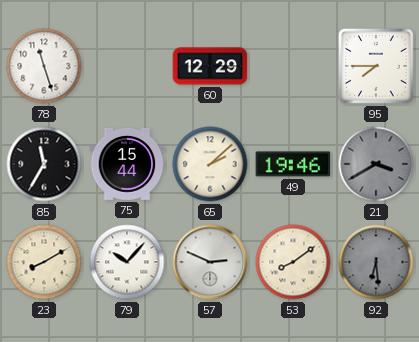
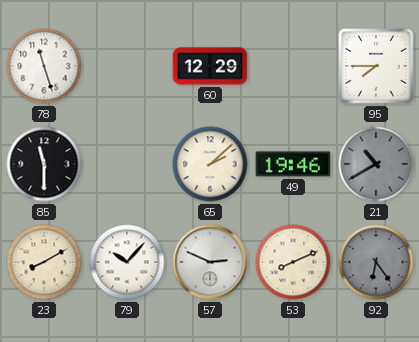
85: 11:35 -> 11:30
75: 15:44 -> none
21: 3:40 -> 10:40
53: 8:09 -> 8:11
92: 6:29 -> 6:24
